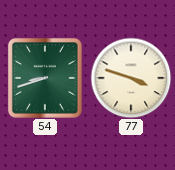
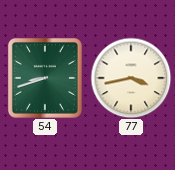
77: 3:48 -> 3:43
